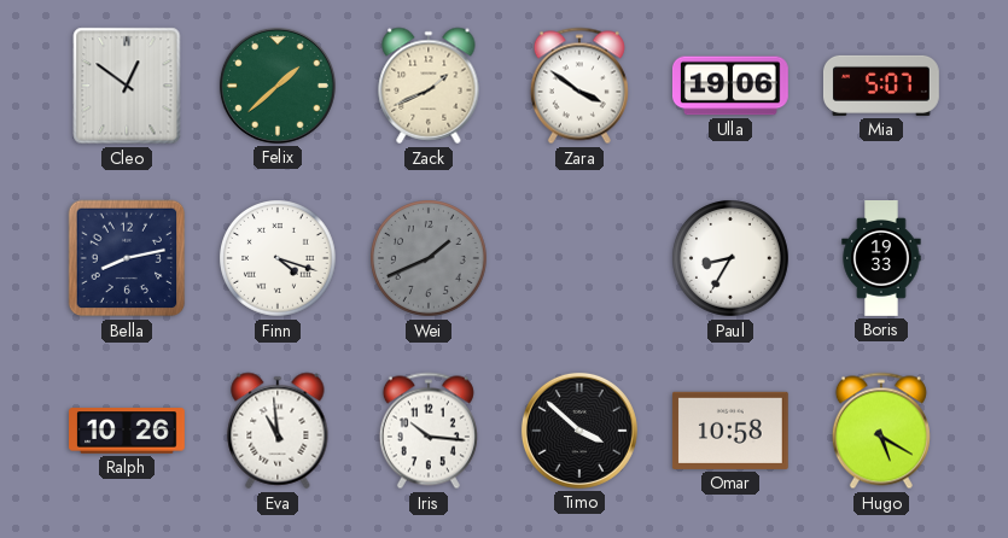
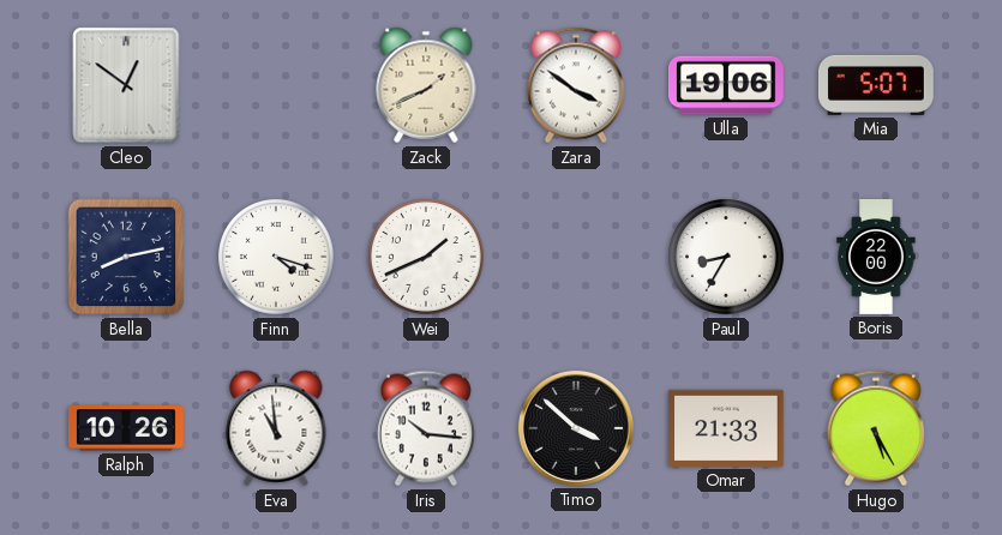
Felix: 1:38 -> none
Wei dial: grey -> white
Boris: 19:33 -> 22:00
Omar: 10:58 -> 21:33
Hugo: 5:20 -> 5:25
